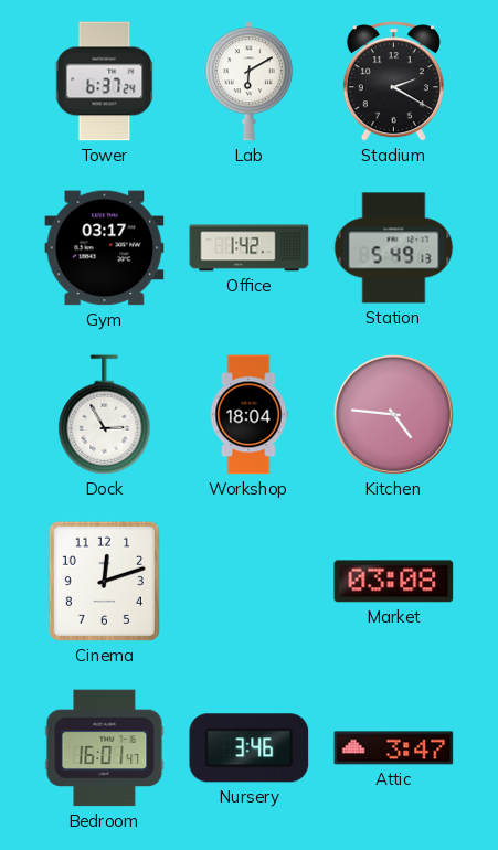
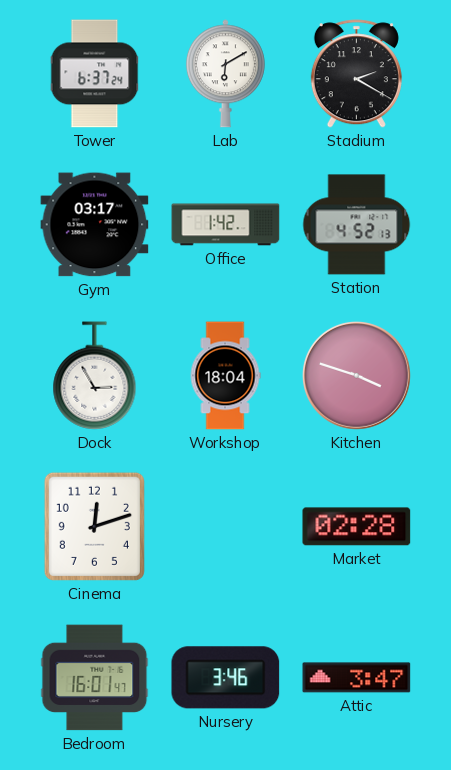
Station: 5:49 -> 4:52
Kitchen: 4:46 -> 3:48
Market: 03:08 -> 02:28
